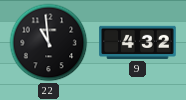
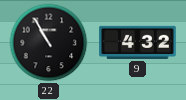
22: 10:59 -> 10:55
